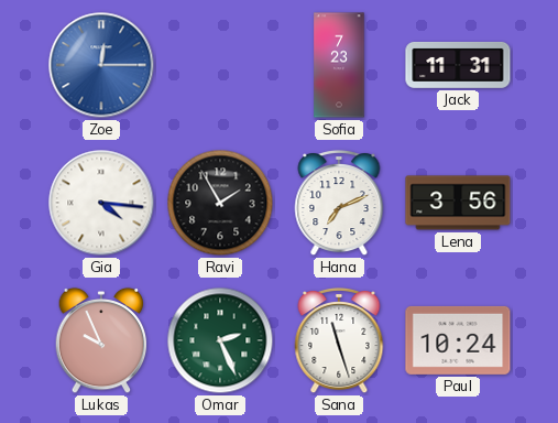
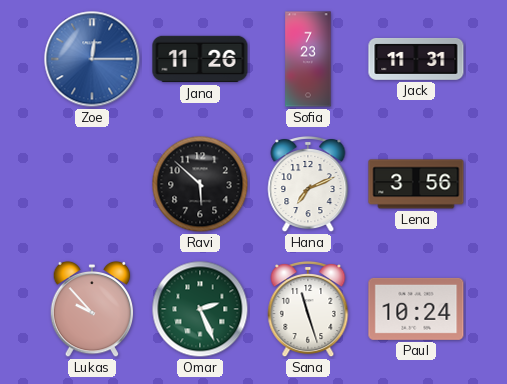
Jana: none -> 11:26
Gia: 4:16 -> none
Ravi: 1:55 -> 5:52
Lukas: 9:56 -> 9:53
